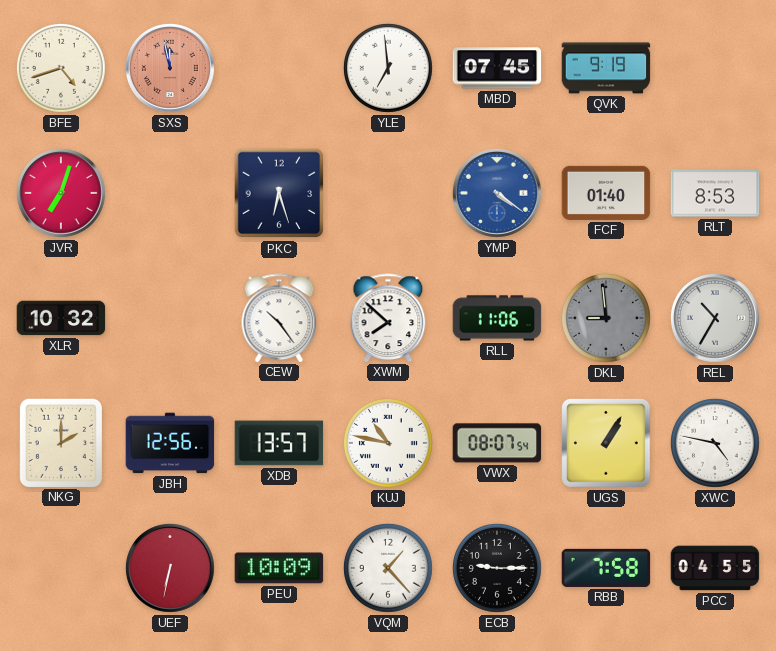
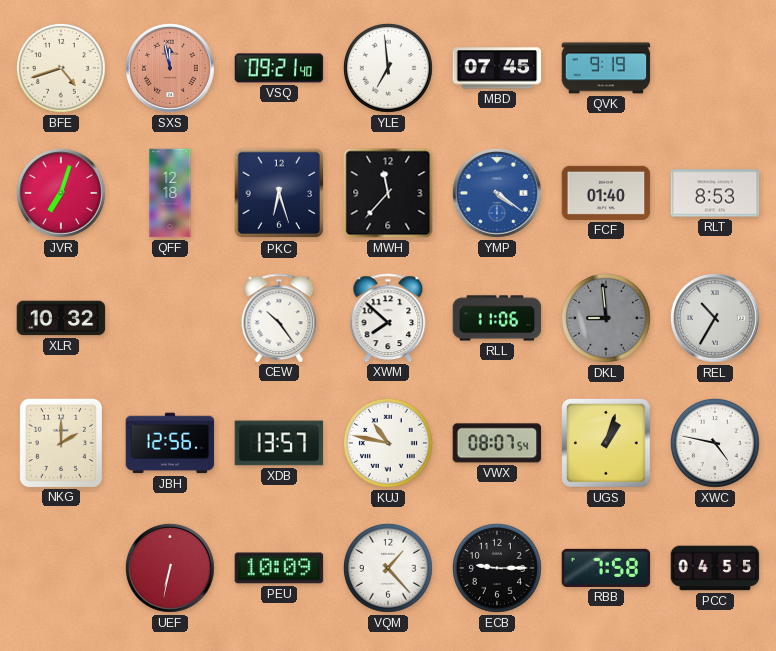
VSQ: none -> 09:21
QFF: none -> 12:18
MWH: none -> 11:37
UGS: 1:05 -> 1:03
